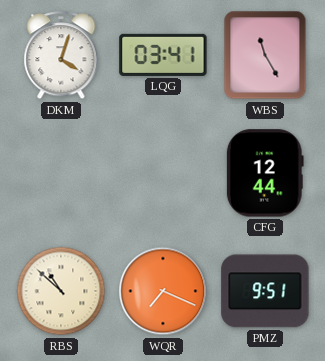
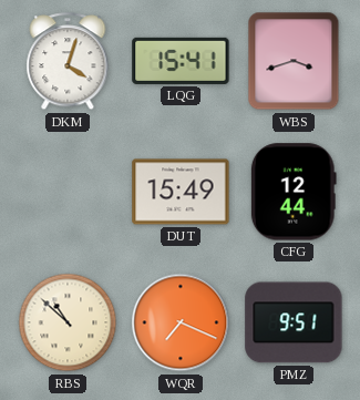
LQG: 03:41 -> 15:41
WBS: 11:25 -> 3:42
DUT: none -> 15:49
